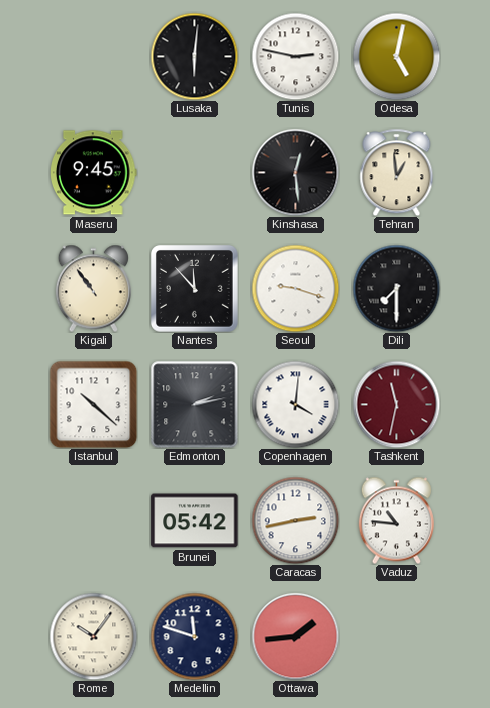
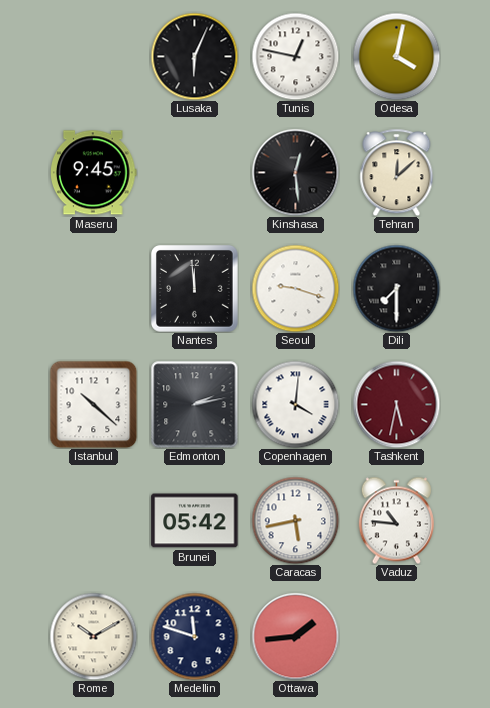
Lusaka: 6:01 -> 6:04
Tunis: 2:47 -> 12:47
Odesa: 5:02 -> 4:02
Tehran: 12:59 -> 12:08
Kigali: 10:54 -> none
Nantes: 11:53 -> 11:59
Tashkent: 11:32 -> 5:32
Caracas: 2:43 -> 5:43
Rome: 10:06 -> 10:10
